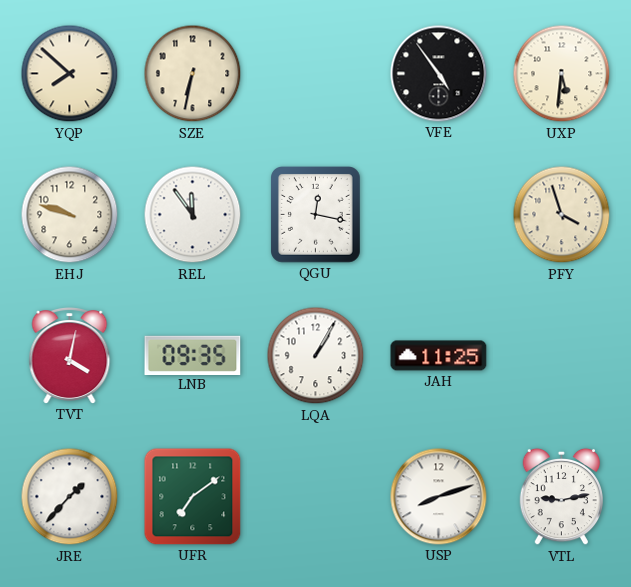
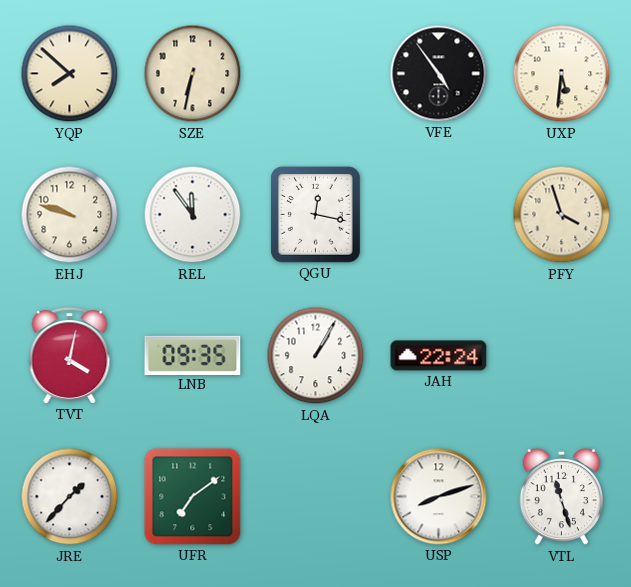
JAH: 11:25 -> 22:24
VTL: 9:13 -> 11:27
